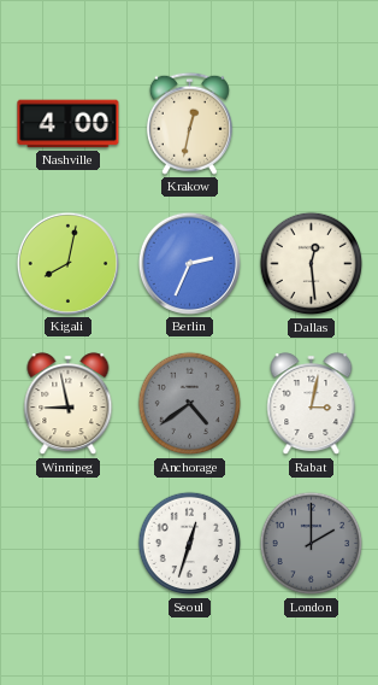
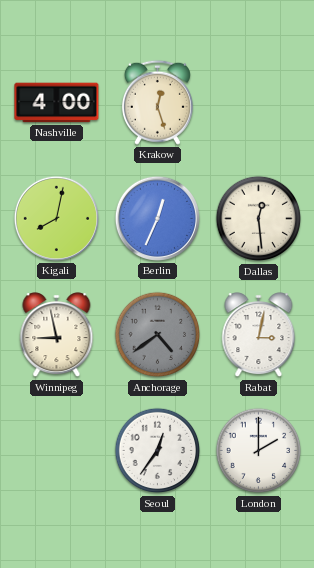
Krakow: 12:32 -> 12:27
Berlin: 2:34 -> 12:34
Seoul: 12:33 -> 12:36
London dial: grey -> white
